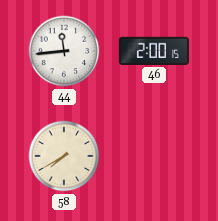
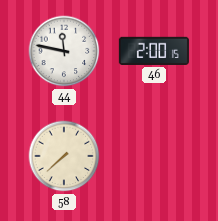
44: 11:44 -> 11:47
58: 7:40 -> 7:38
